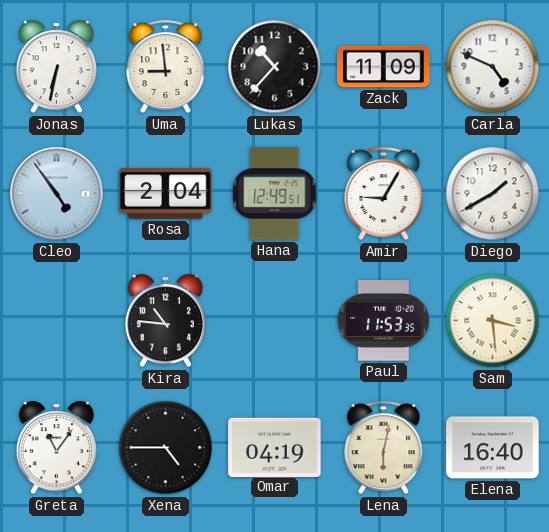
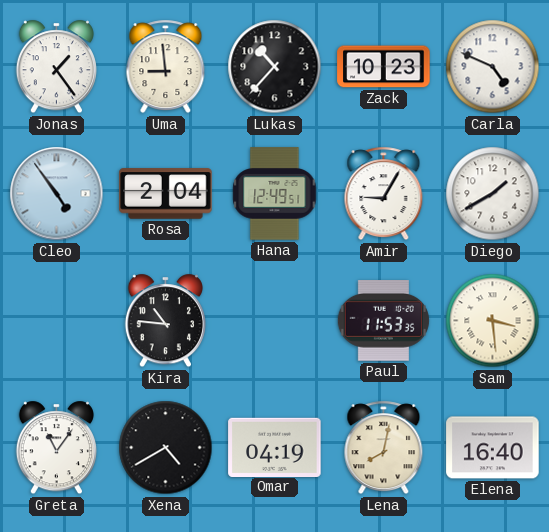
Jonas: 6:32 -> 1:24
Zack: 11:09 -> 10:23
Xena: 4:45 -> 4:40
Lena: 6:02 -> 8:02
